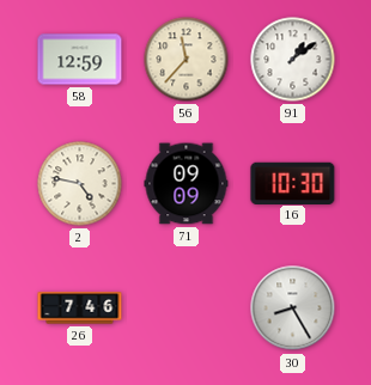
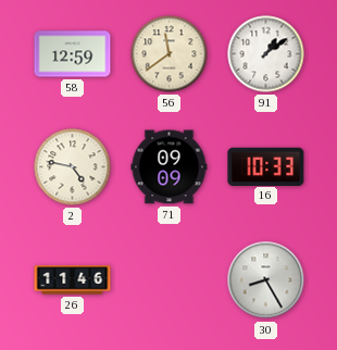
56: 11:37 -> 11:39
16: 10:30 -> 10:33
26: 7:46 -> 11:46
